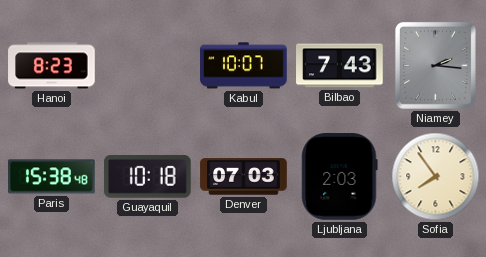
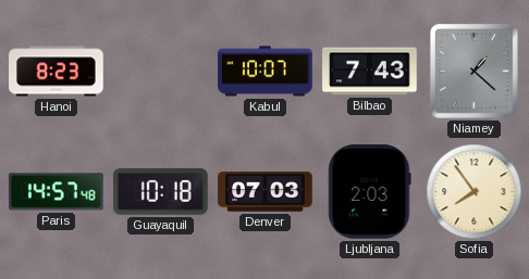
Niamey: 2:16 -> 1:22
Paris: 15:38 -> 14:57
